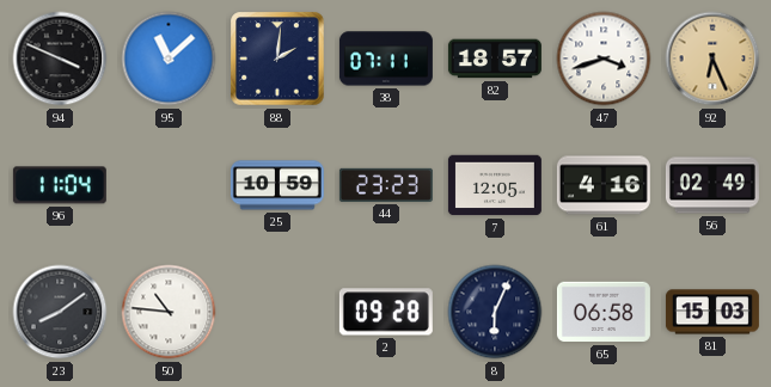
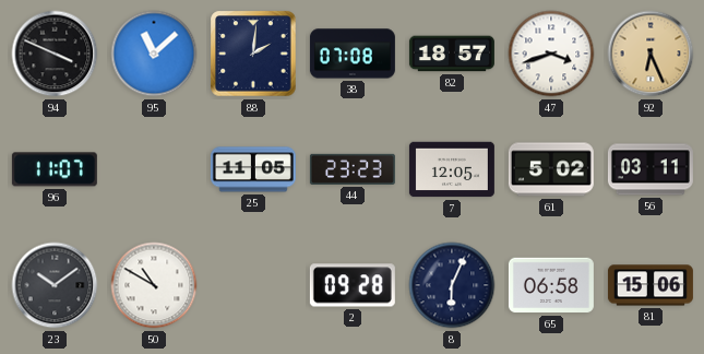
38: 07:11 -> 07:08
96: 11:04 -> 11:07
25: 10:59 -> 11:05
61: 4:16 -> 5:02
56: 02:49 -> 03:11
23: 8:09 -> 10:09
50: 10:46 -> 10:50
81: 15:03 -> 15:06
